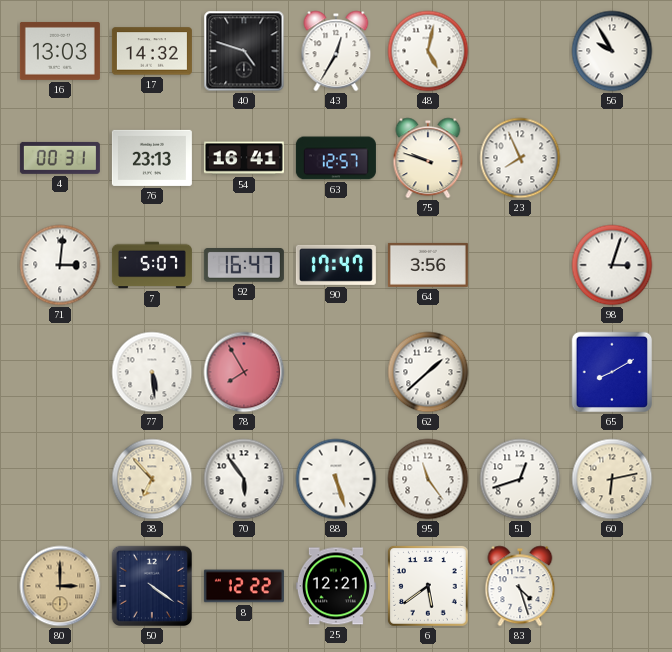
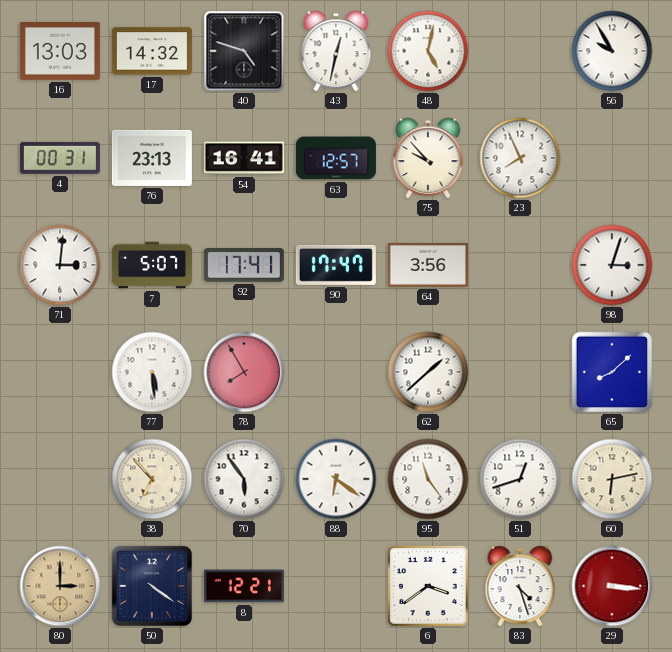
43: 12:35 -> 12:32
75: 9:48 -> 9:53
92: 16:47 -> 17:41
65: 8:10 -> 8:08
88: 5:27 -> 6:21
8: 12:22 -> 12:21
25: 12:21 -> none
6: 5:39 -> 3:39
29: none -> 3:16
